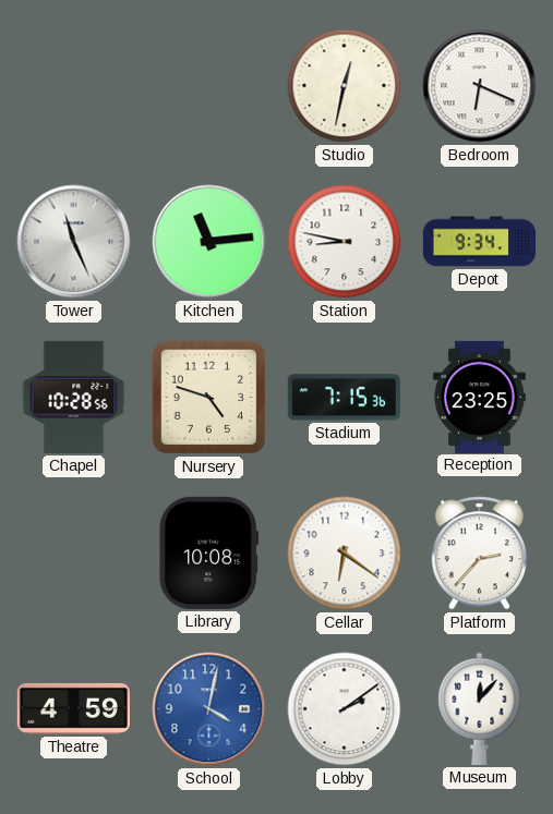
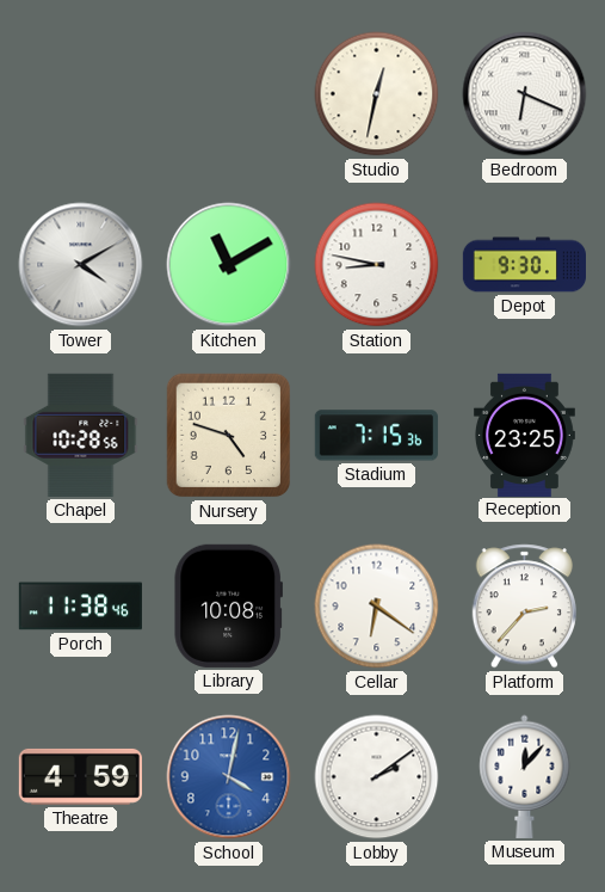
Tower: 11:26 -> 4:10
Kitchen: 11:14 -> 11:10
Depot: 9:34 -> 9:30
Porch: none -> 11:38
